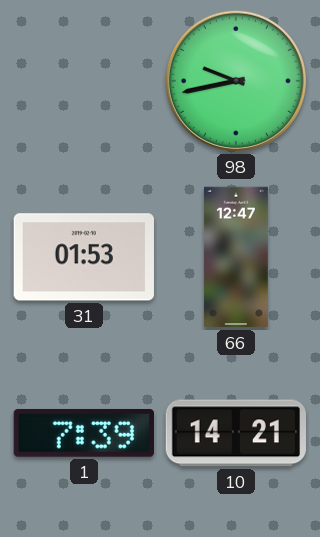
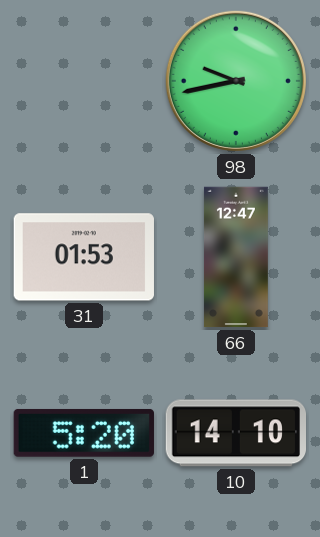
1: 7:39 -> 5:20
10: 14:21 -> 14:10
